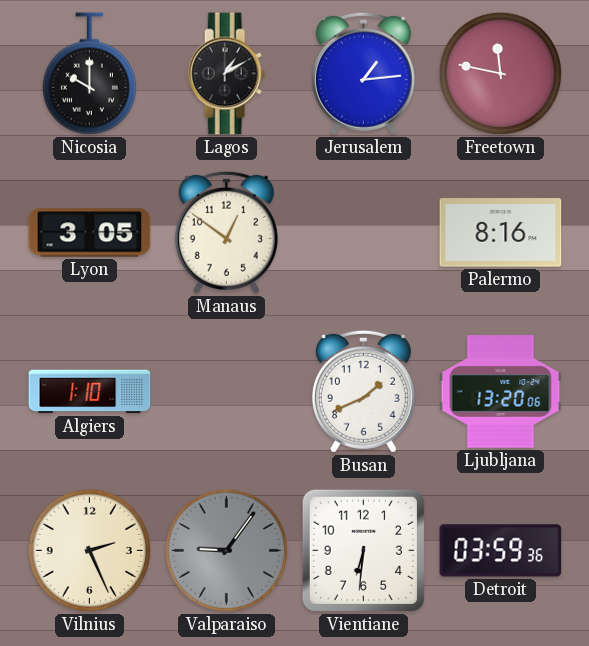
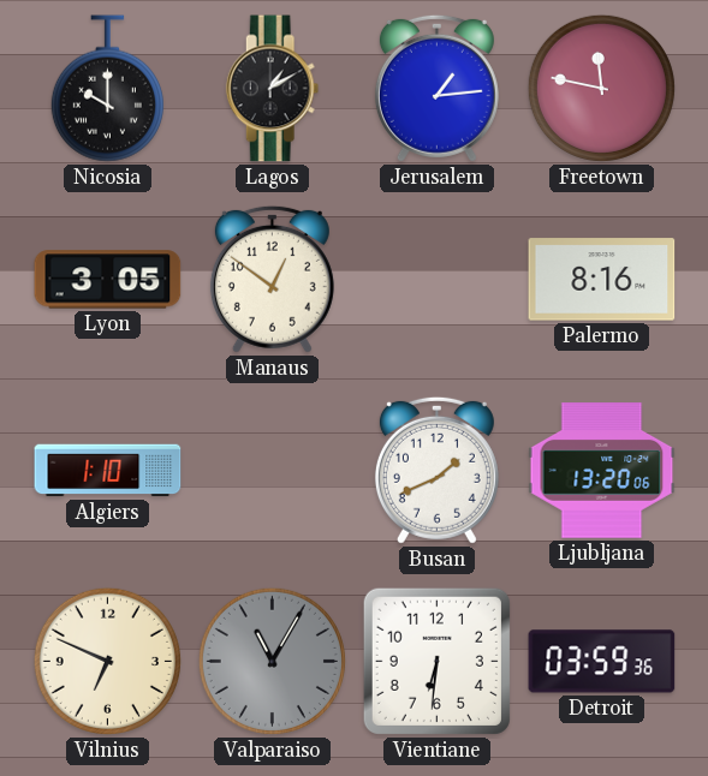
Vilnius: 2:26 -> 6:49
Valparaiso: 9:06 -> 11:05
